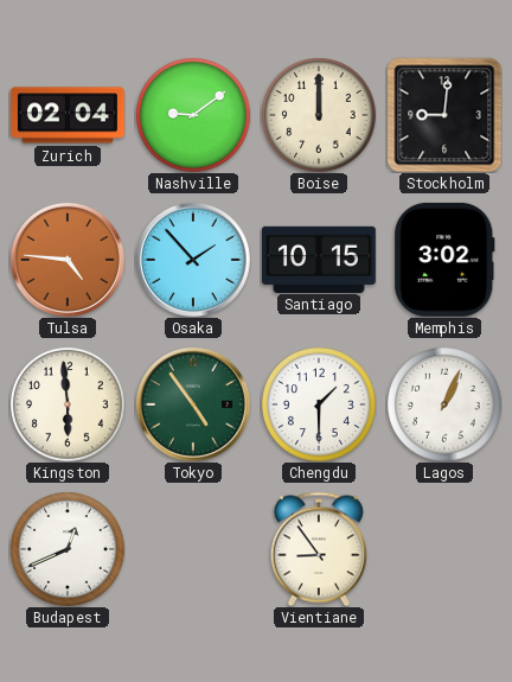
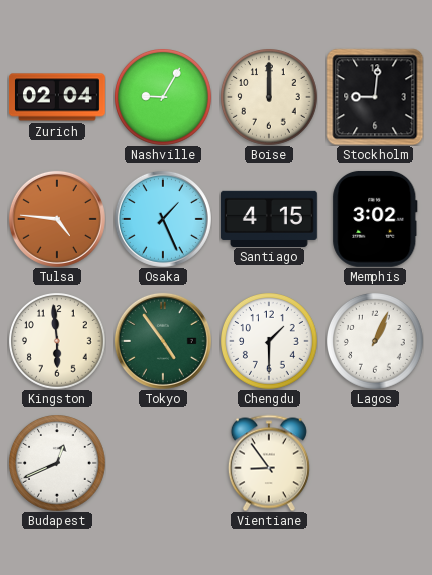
Nashville: 9:09 -> 9:05
Osaka: 1:53 -> 1:26
Santiago: 10:15 -> 4:15
